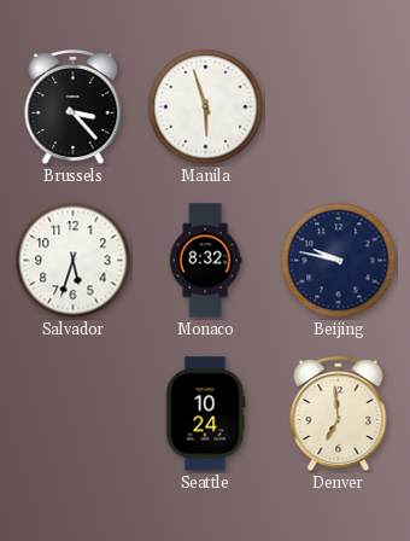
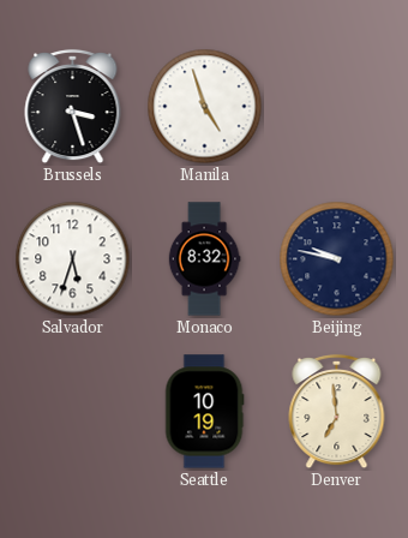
Brussels: 3:23 -> 3:27
Manila: 5:57 -> 4:57
Seattle: 10:24 -> 10:19
